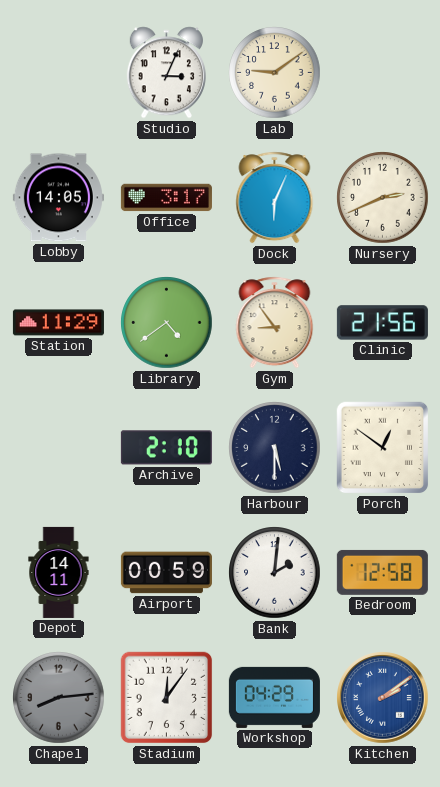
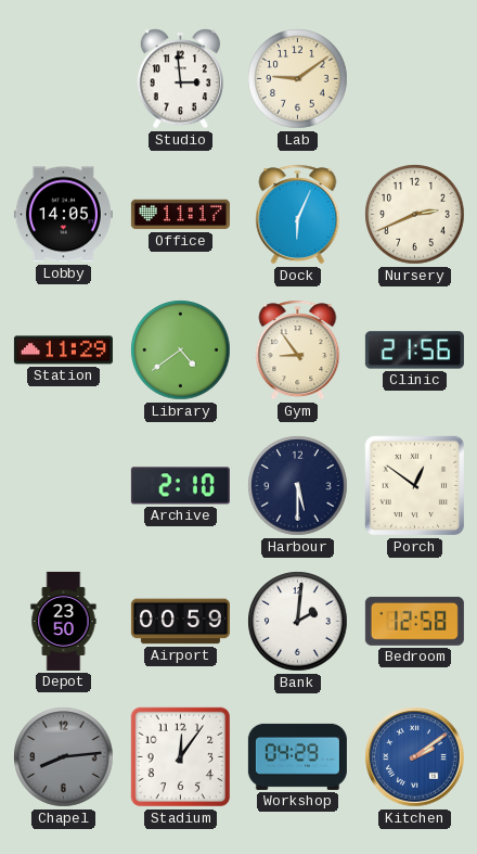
Studio: 3:04 -> 2:59
Office: 3:17 -> 11:17
Depot: 14:11 -> 23:50
